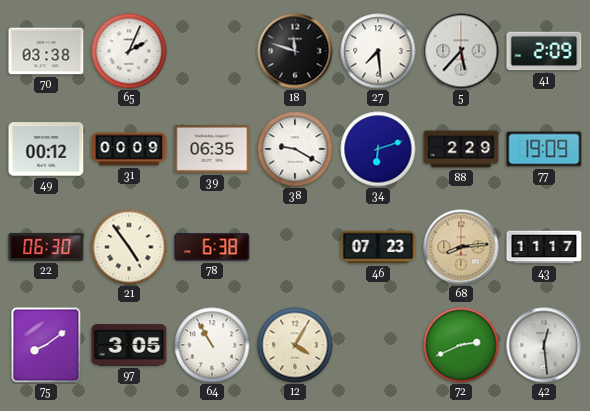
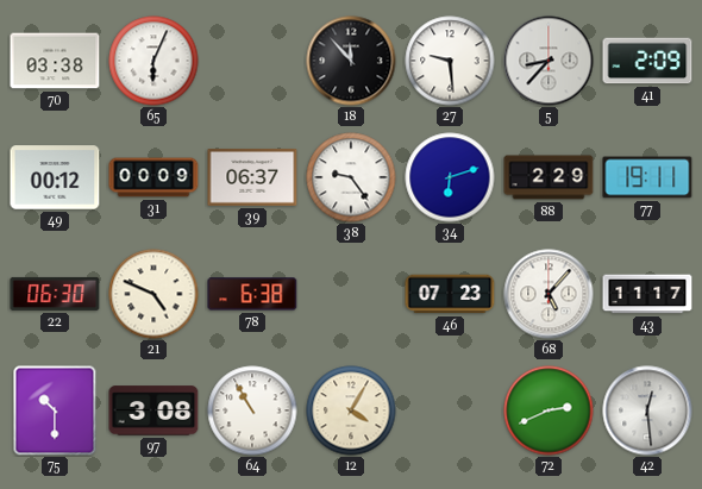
65: 2:04 -> 6:04
18: 11:48 -> 11:53
27: 7:29 -> 9:29
5: 5:37 -> 8:37
39: 06:35 -> 06:37
38: 9:20 -> 9:24
77: 19:09 -> 19:11
21: 4:54 -> 4:49
68: 8:14 -> 5:07
68 dial: champagne -> white
75: 8:09 -> 10:30
97: 3:05 -> 3:08
